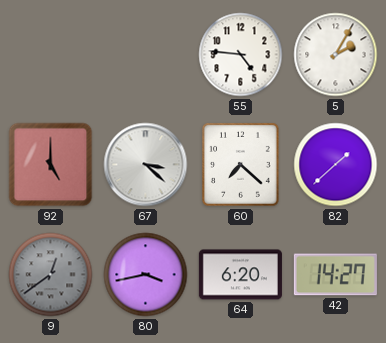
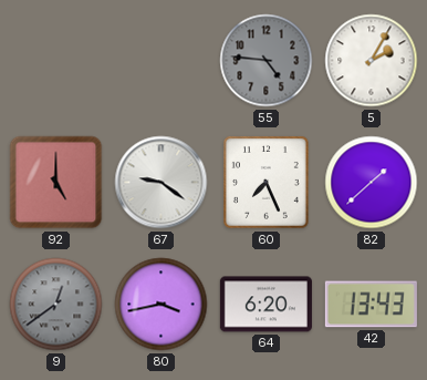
55 dial: white -> grey
67: 3:22 -> 9:21
60: 7:22 -> 7:26
42: 14:27 -> 13:43
